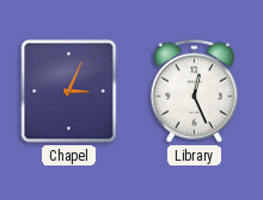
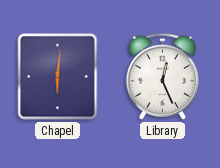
Chapel: 3:04 -> 6:01
